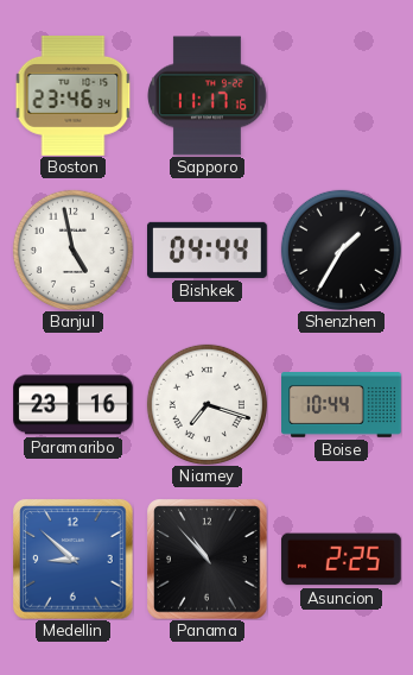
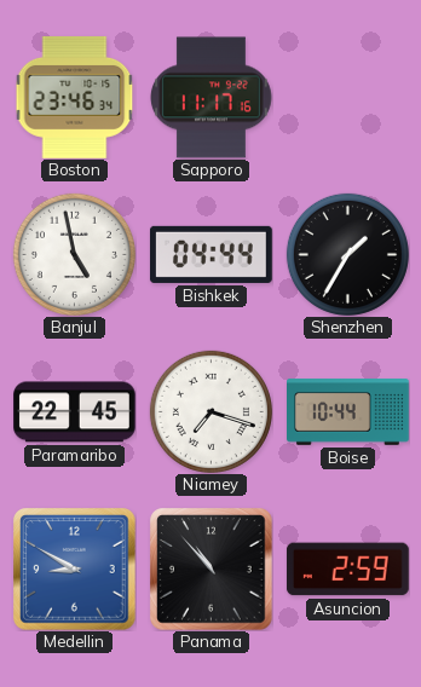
Paramaribo: 23:16 -> 22:45
Medellin: 8:52 -> 8:50
Asuncion: 2:25 -> 2:59
